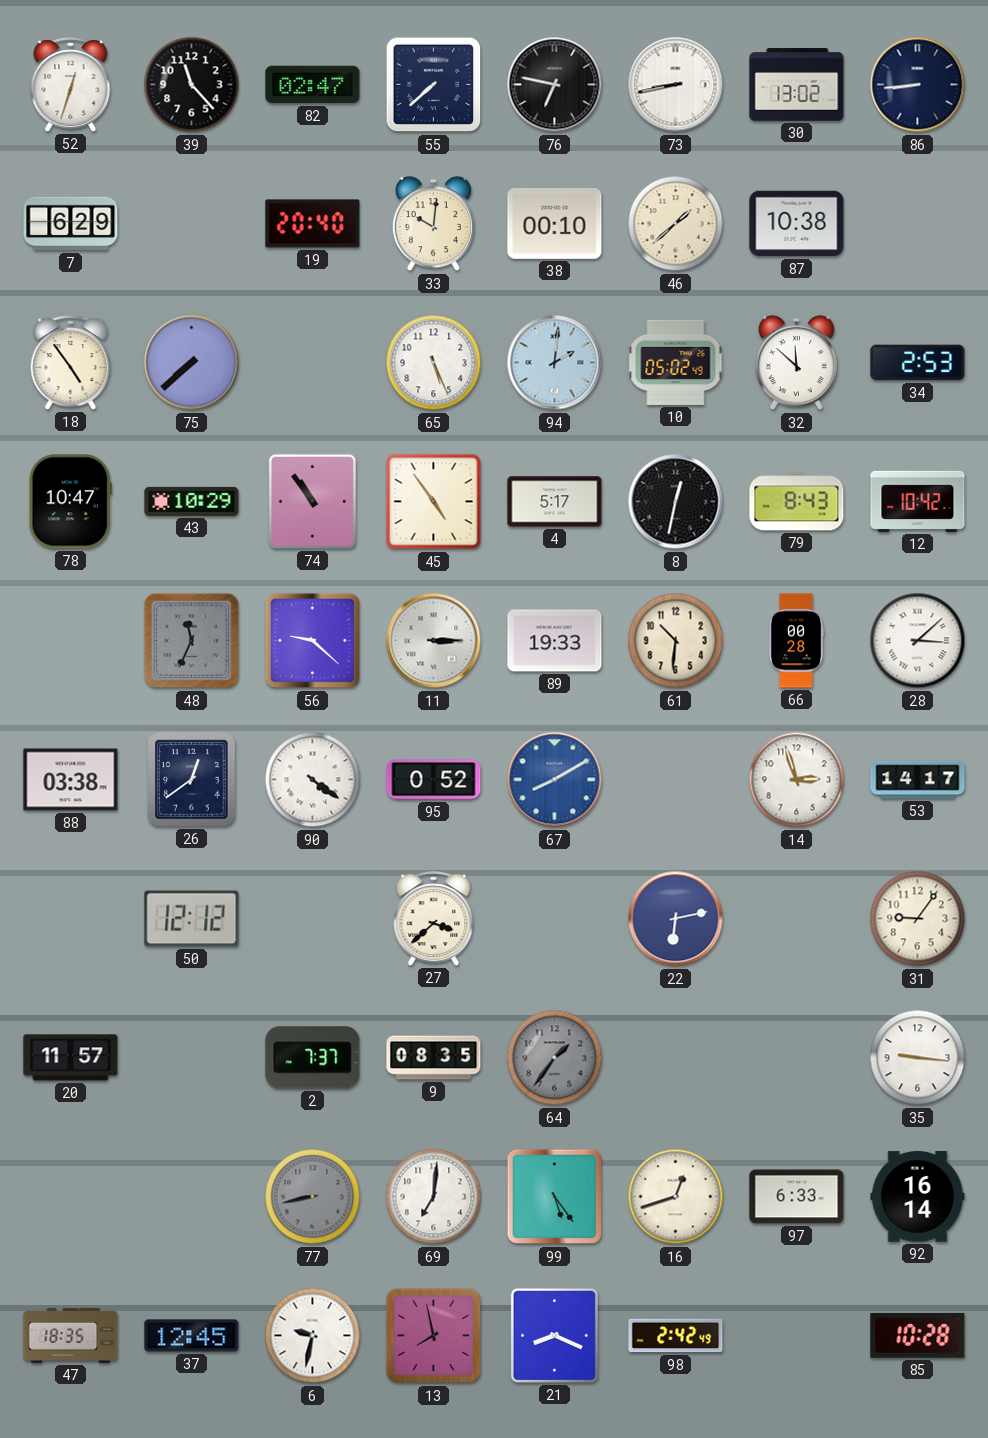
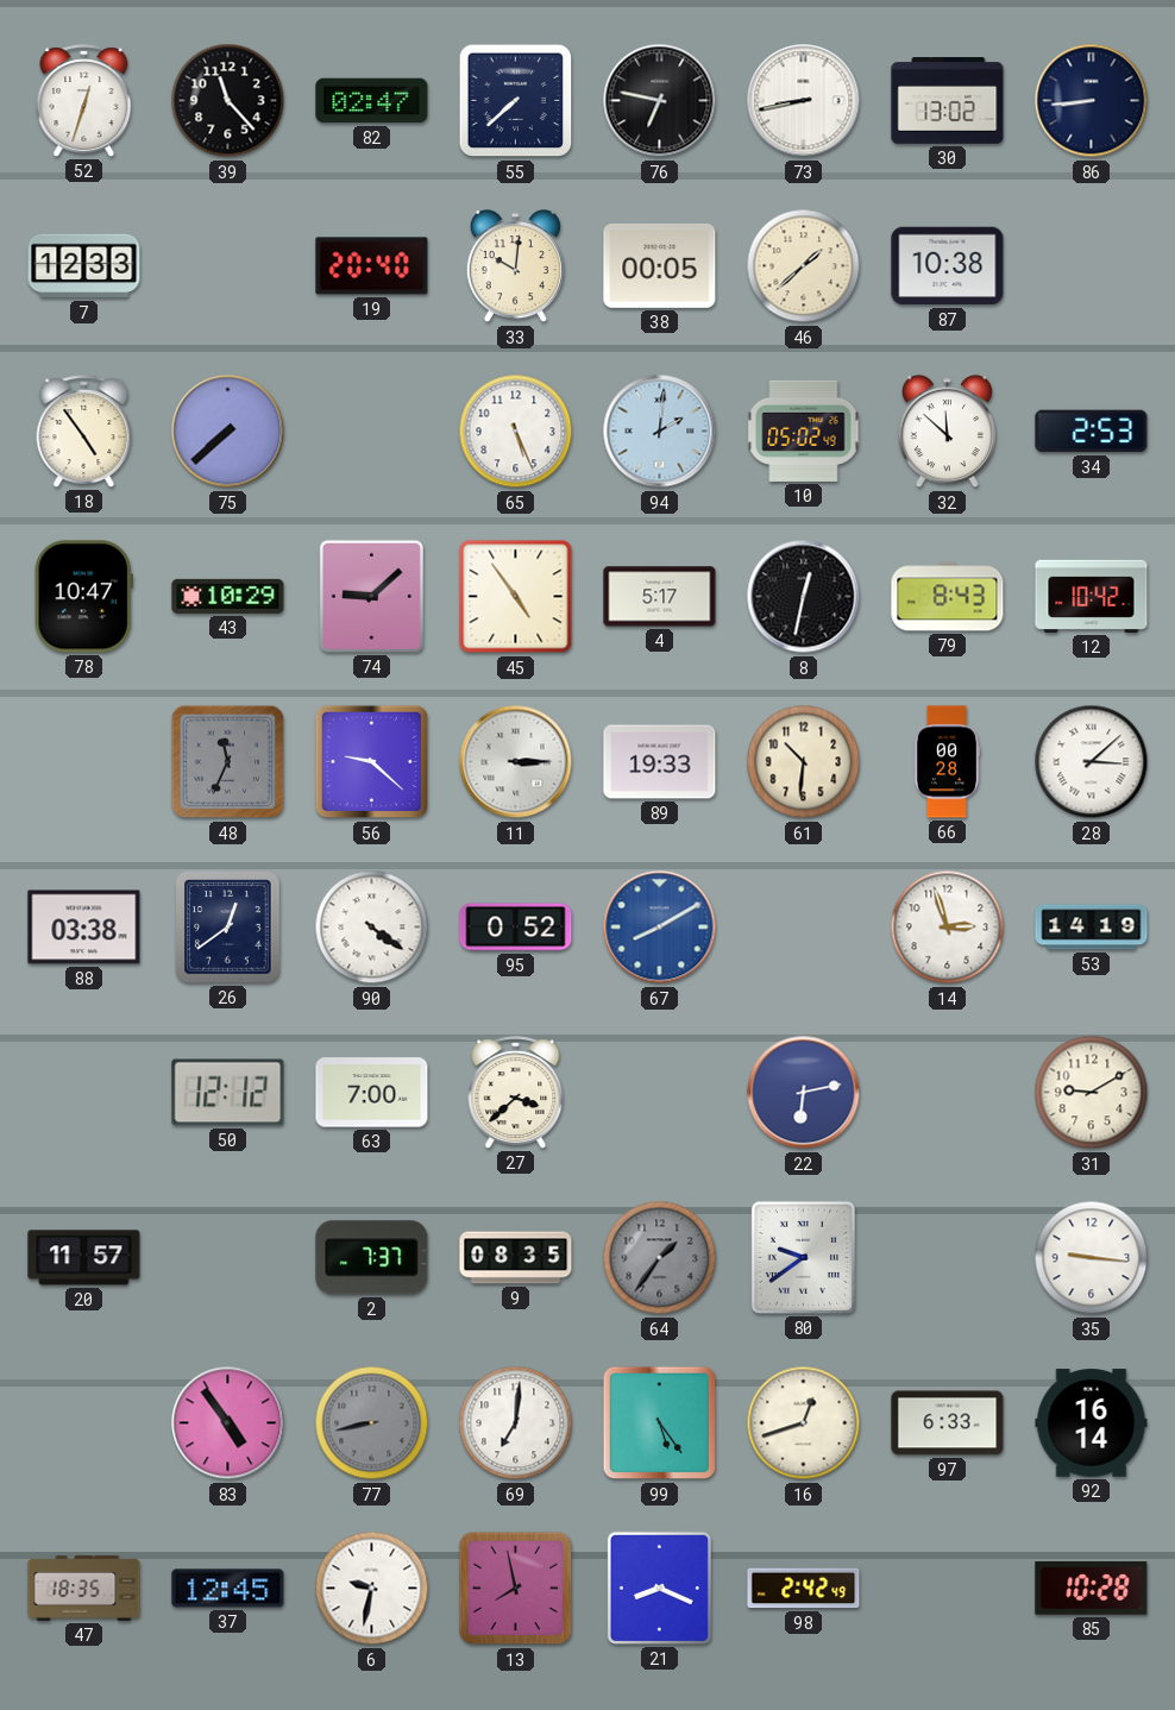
7: 6:29 -> 12:33
38: 00:10 -> 00:05
74: 10:54 -> 9:08
53: 14:17 -> 14:19
63: none -> 7:00
31: 9:06 -> 9:10
80: none -> 9:39
83: none -> 4:54
